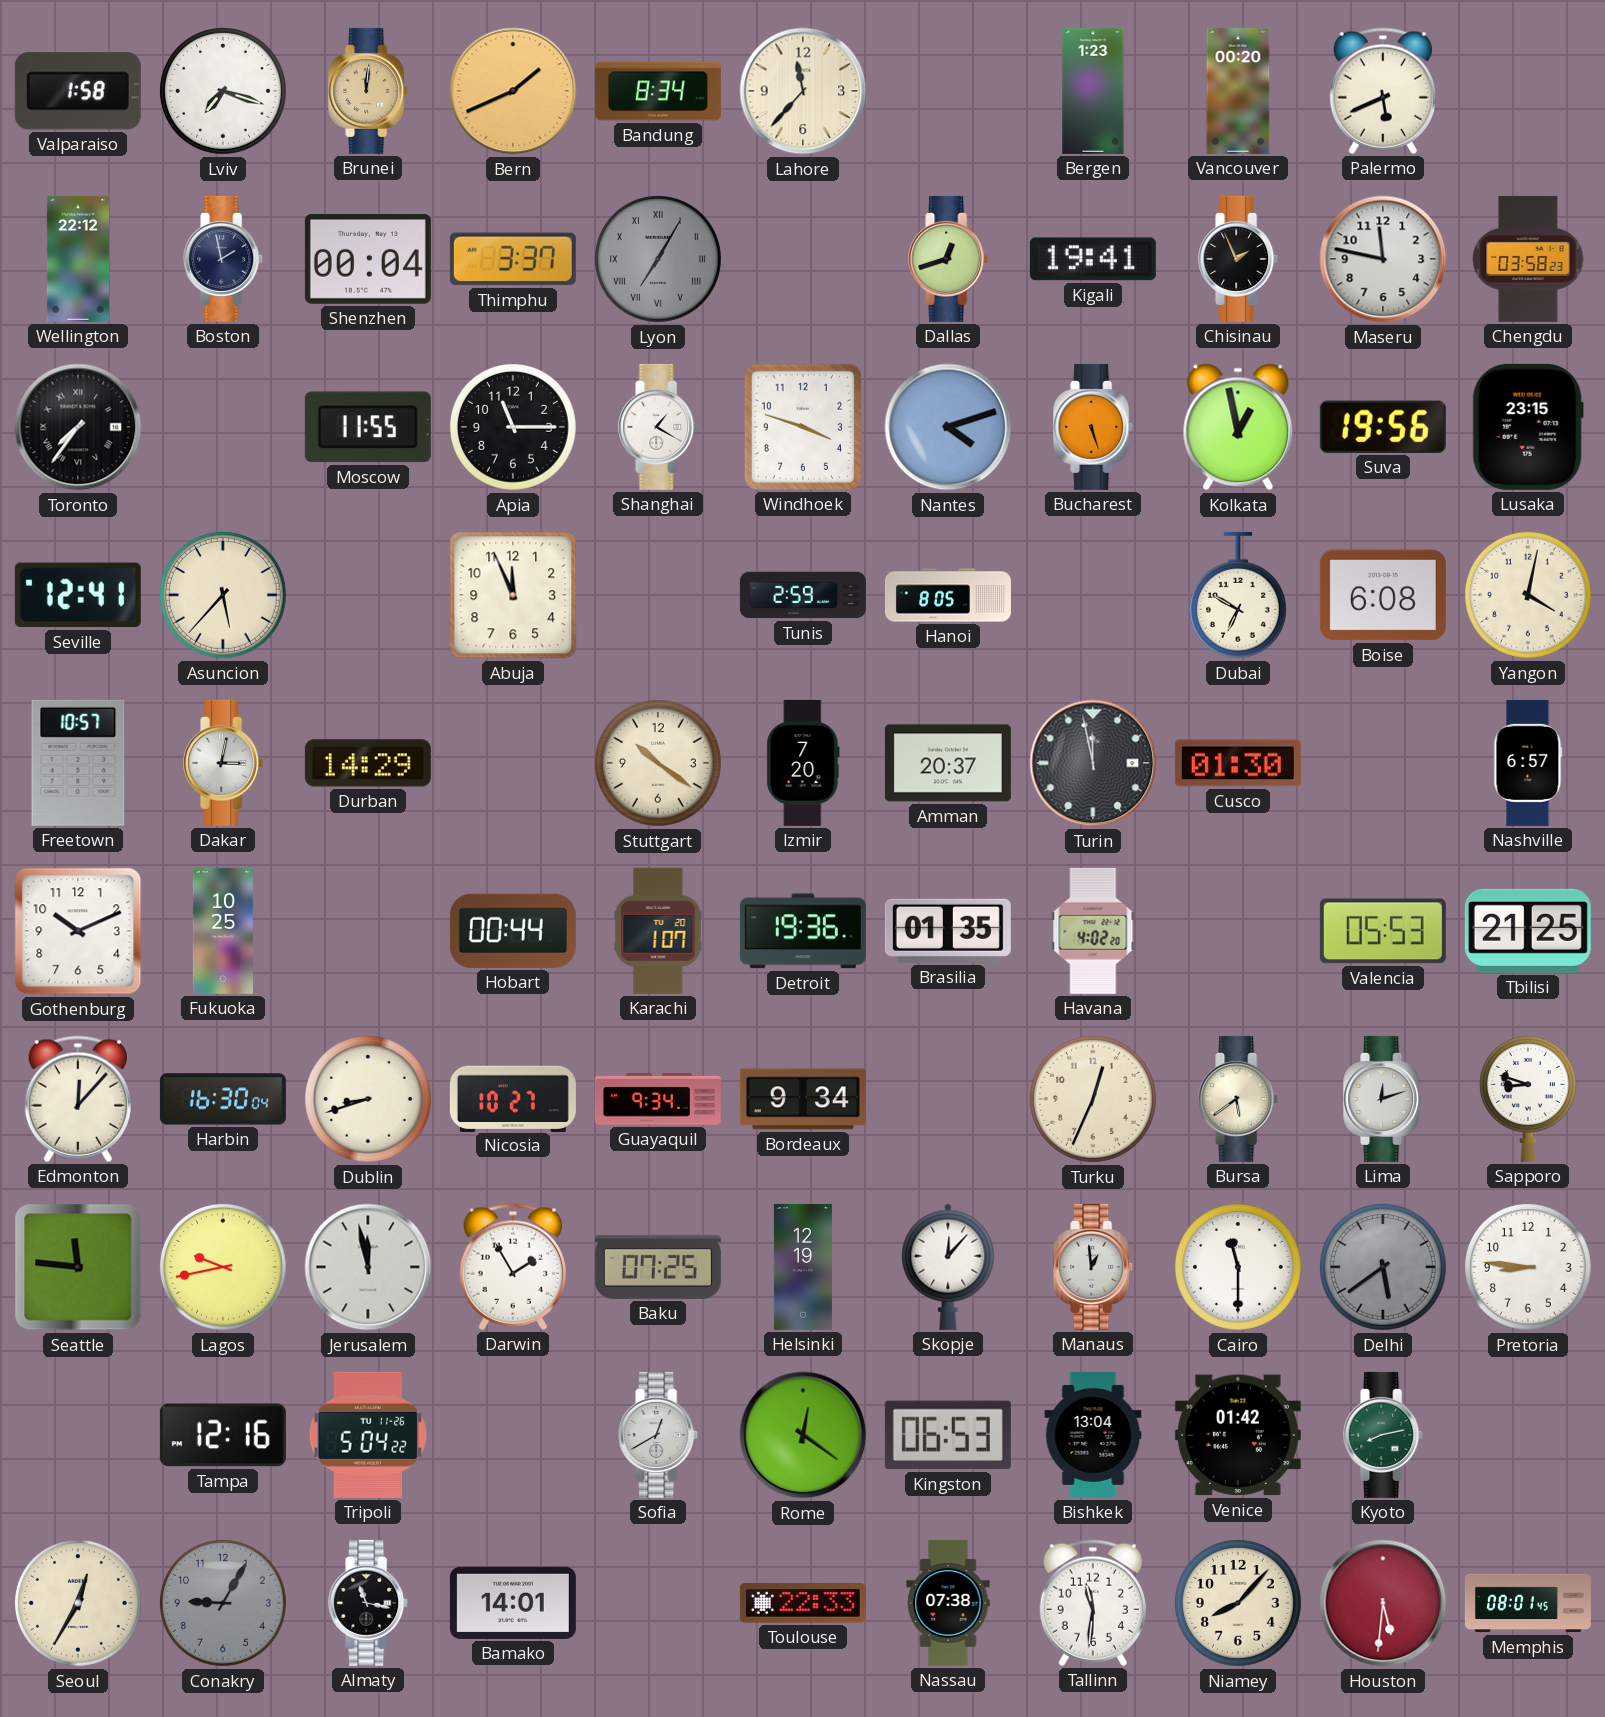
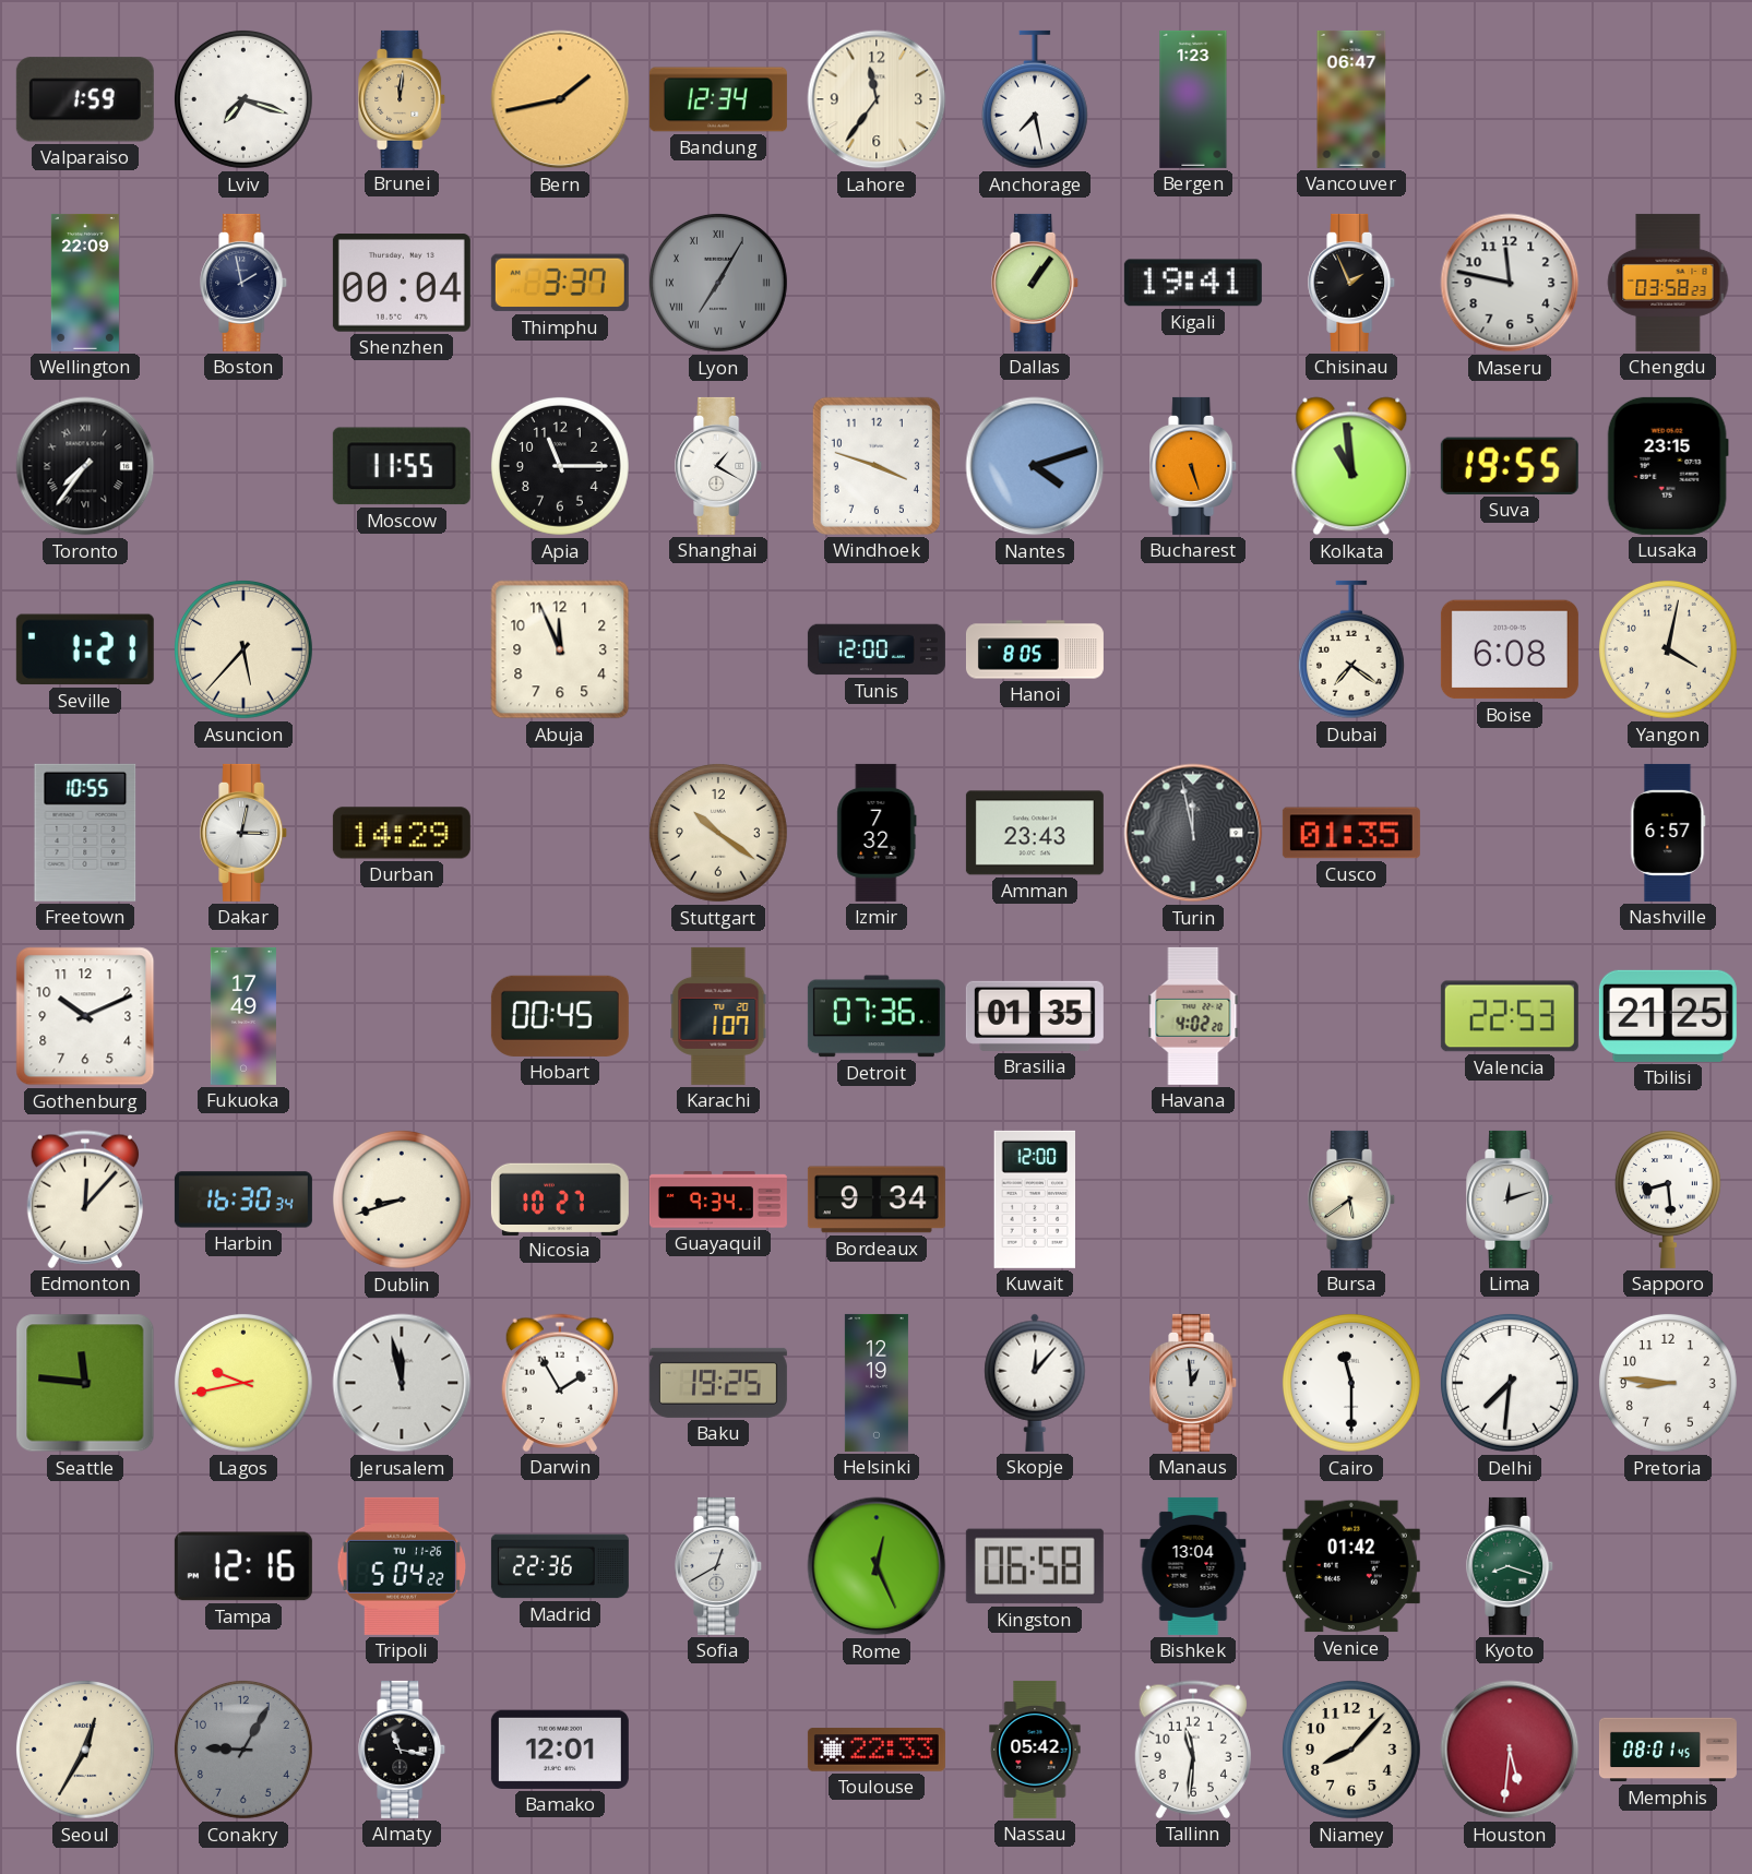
Valparaiso: 1:58 -> 1:59
Bern: 1:41 -> 1:43
Bandung: 8:34 -> 12:34
Lahore: 11:37 -> 11:36
Anchorage: none -> 7:28
Vancouver: 00:20 -> 06:47
Palermo: 5:41 -> none
Wellington: 22:12 -> 22:09
Dallas: 12:42 -> 1:06
Kolkata: 12:58 -> 10:59
Suva: 19:56 -> 19:55
Seville: 12:41 -> 1:21
Tunis: 2:59 -> 12:00
Dubai: 6:50 -> 7:21
Freetown: 10:57 -> 10:55
Izmir: 7:20 -> 7:32
Amman: 20:37 -> 23:43
Cusco: 01:30 -> 01:35
Fukuoka: 10:25 -> 17:49
Hobart: 00:44 -> 00:45
Detroit: 19:36 -> 07:36
Valencia: 05:53 -> 22:53
Harbin: 16:30:04 -> 16:30:34
Kuwait: none -> 12:00
Turku: 12:34 -> none
Sapporo: 8:48 -> 8:29
Baku: 07:25 -> 19:25
Delhi: 5:39 -> 7:31
Delhi dial: grey -> white
Madrid: none -> 22:36
Rome: 12:21 -> 12:26
Kingston: 06:53 -> 06:58
Kyoto: 8:13 -> 8:18
Bamako: 14:01 -> 12:01
Nassau: 07:38 -> 05:42
